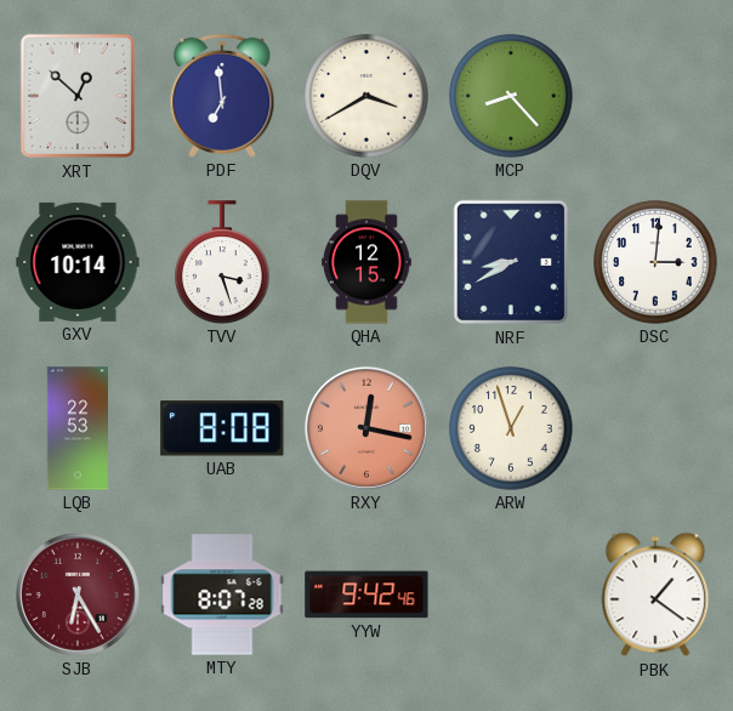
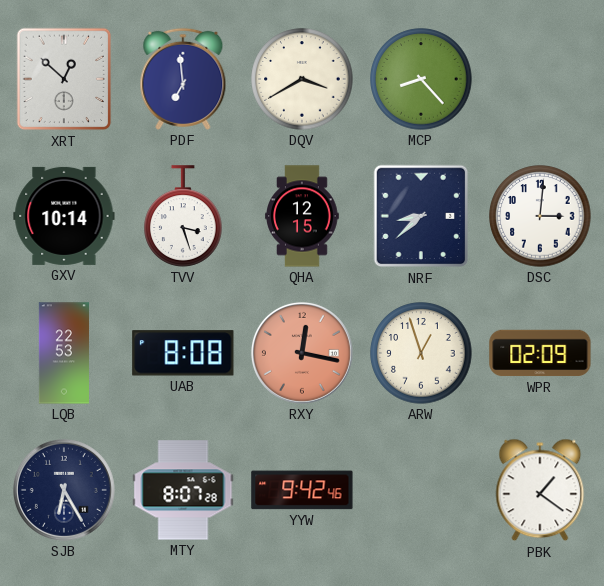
NRF: 8:40 -> 8:38
WPR: none -> 02:09
SJB dial: burgundy -> navy
